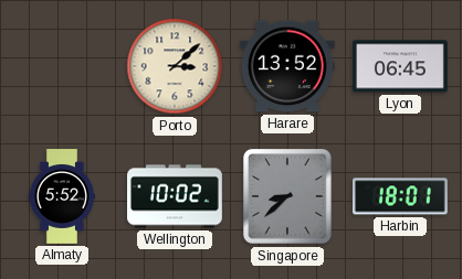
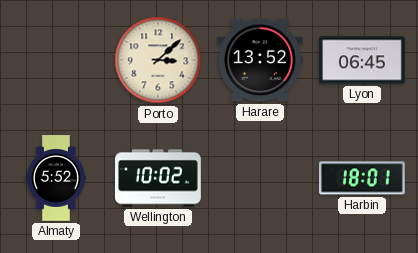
Singapore: 8:38 -> none
